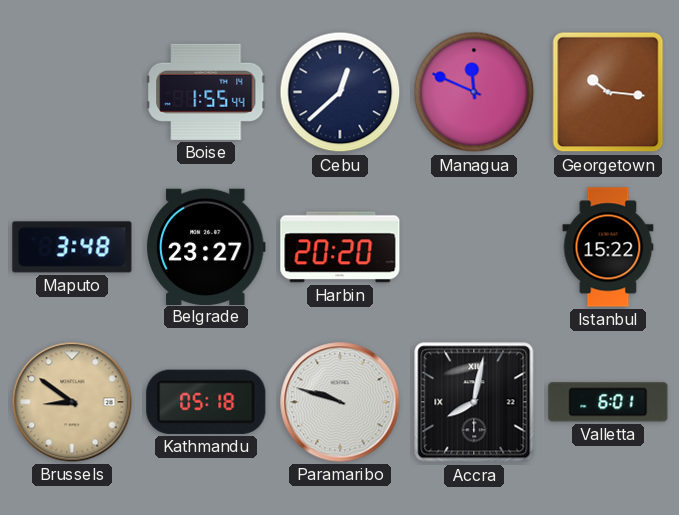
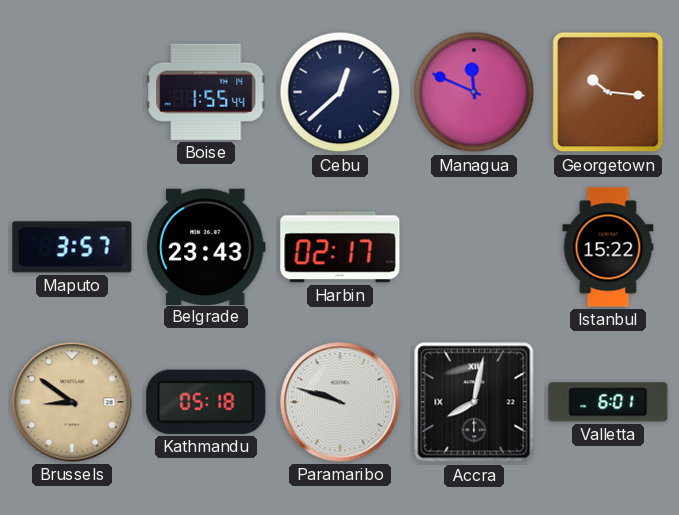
Maputo: 3:48 -> 3:57
Belgrade: 23:27 -> 23:43
Harbin: 20:20 -> 02:17
